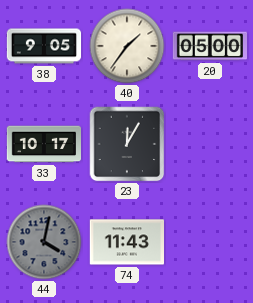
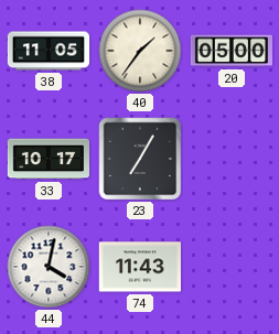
38: 9:05 -> 11:05
23: 12:05 -> 7:05
44 dial: grey -> white
